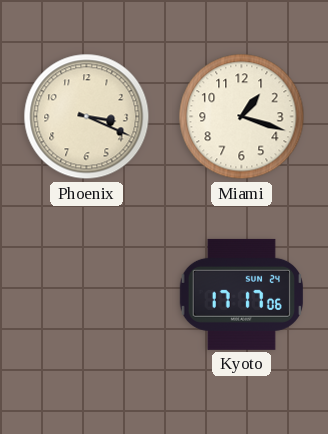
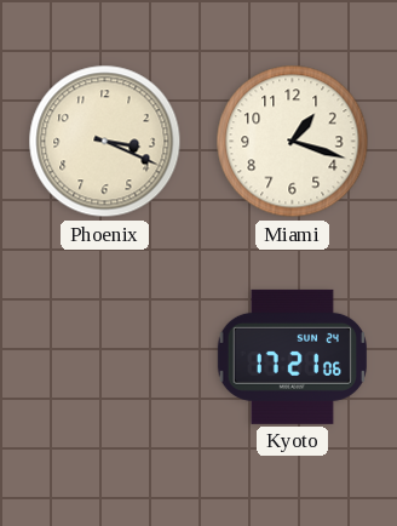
Kyoto: 17:17 -> 17:21
